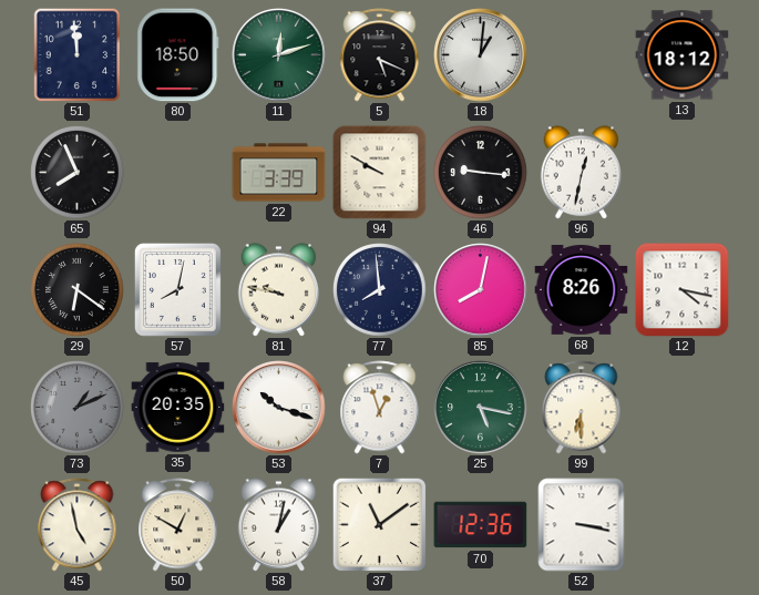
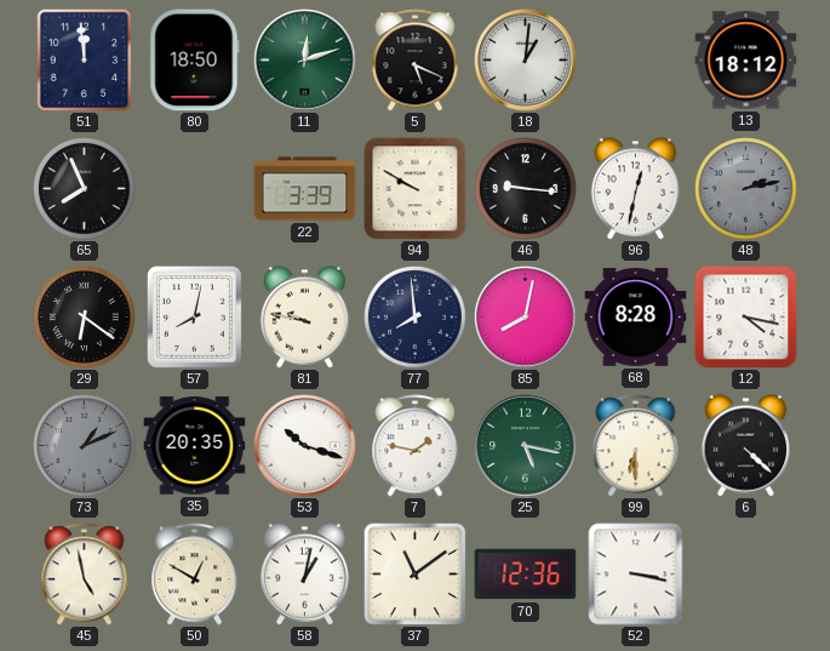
48: none -> 2:13
68: 8:26 -> 8:28
7: 12:57 -> 1:47
6: none -> 4:22
